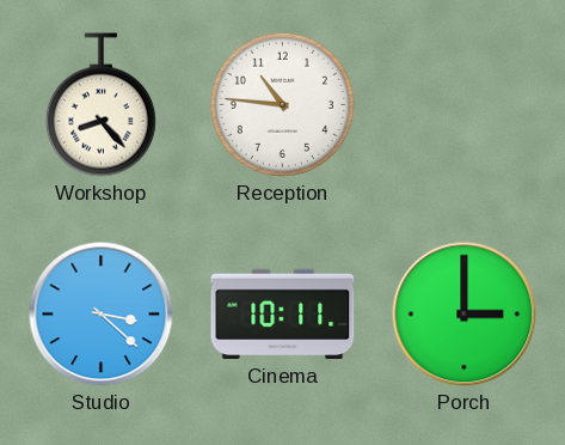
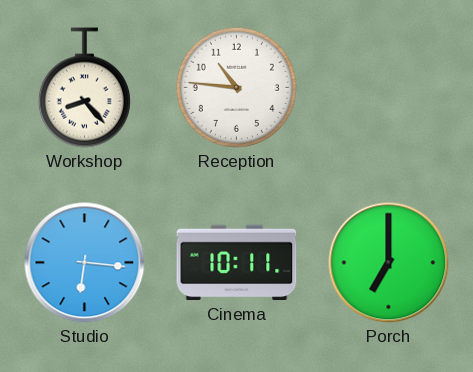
Studio: 3:22 -> 6:16
Porch: 3:00 -> 7:00
